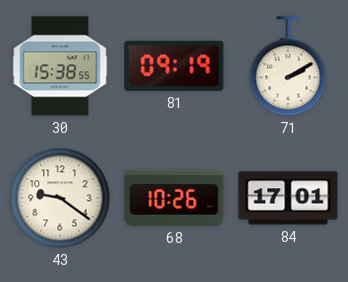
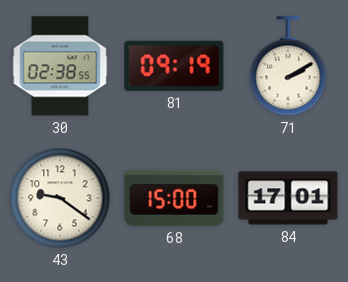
30: 15:38 -> 02:38
68: 10:26 -> 15:00
